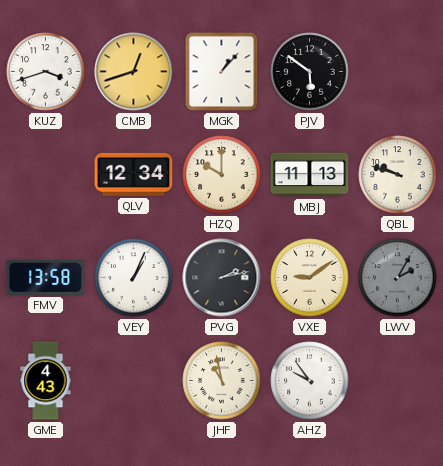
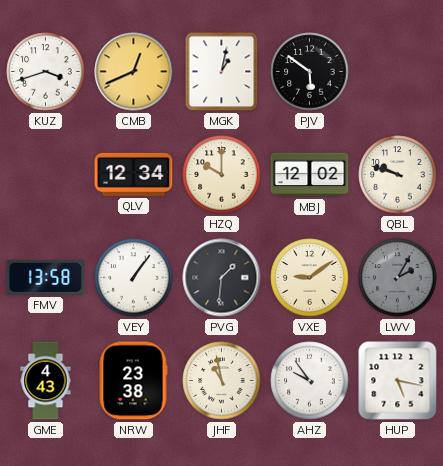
CMB: 12:42 -> 12:41
MGK: 1:07 -> 1:02
MBJ: 11:13 -> 12:02
VEY: 1:04 -> 1:06
PVG: 2:13 -> 1:31
NRW: none -> 23:38
HUP: none -> 5:17
